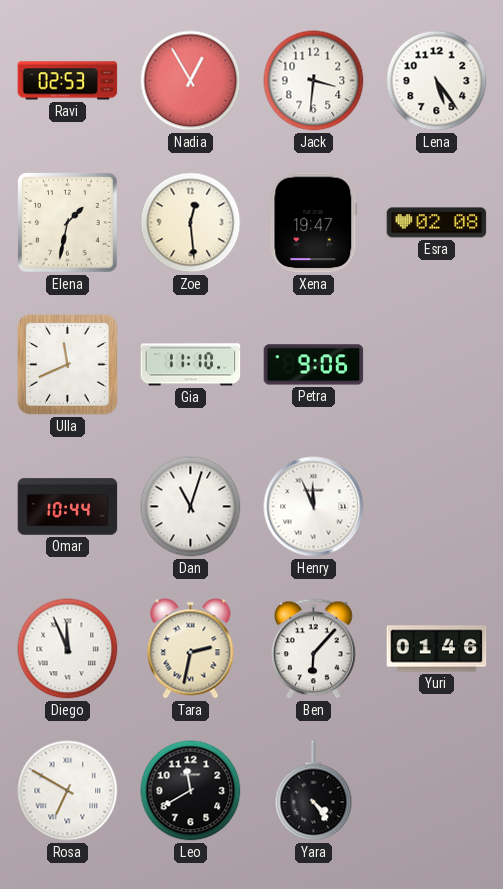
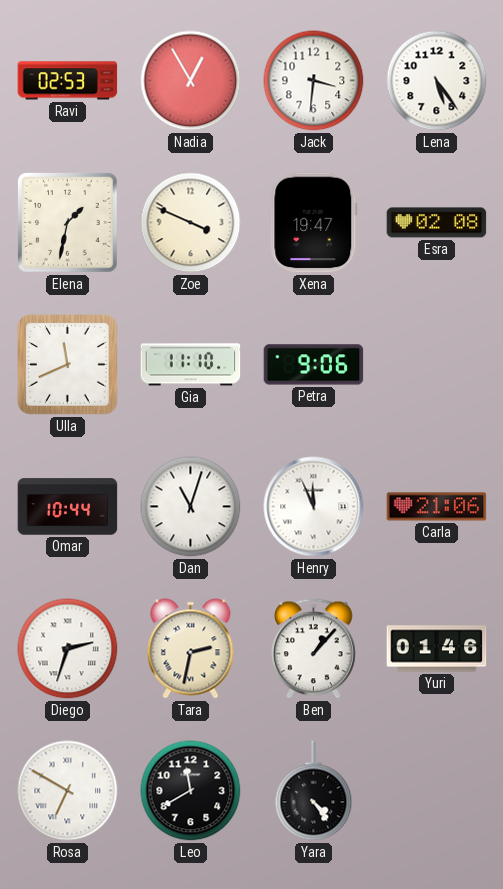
Zoe: 12:29 -> 3:49
Carla: none -> 21:06
Diego: 11:56 -> 2:33
Ben: 6:07 -> 1:07
